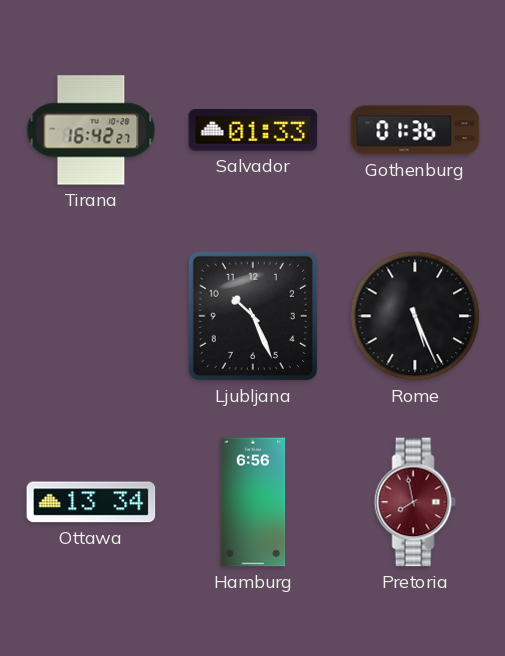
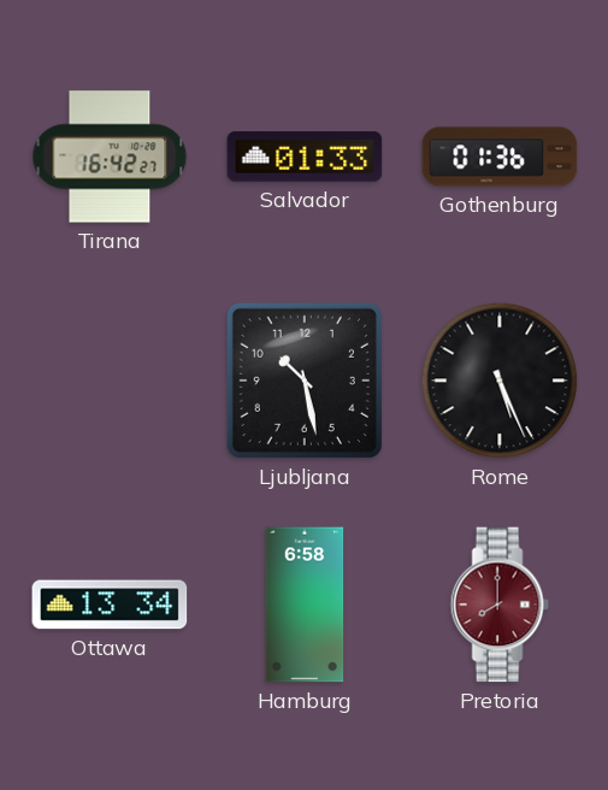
Ljubljana: 10:26 -> 10:28
Hamburg: 6:56 -> 6:58
Pretoria: 7:58 -> 8:00
